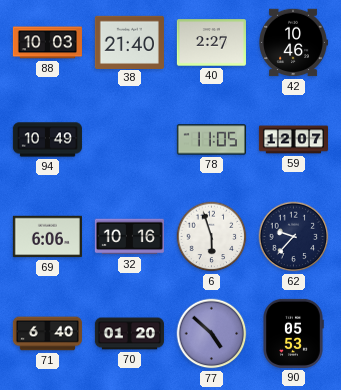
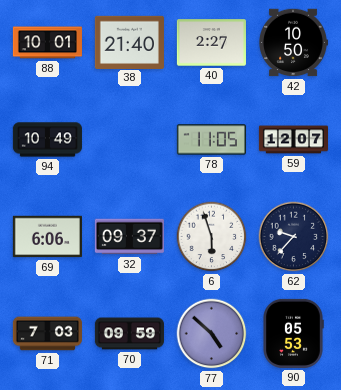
88: 10:03 -> 10:01
42: 10:46 -> 10:50
32: 10:16 -> 09:37
71: 6:40 -> 7:03
70: 01:20 -> 09:59
